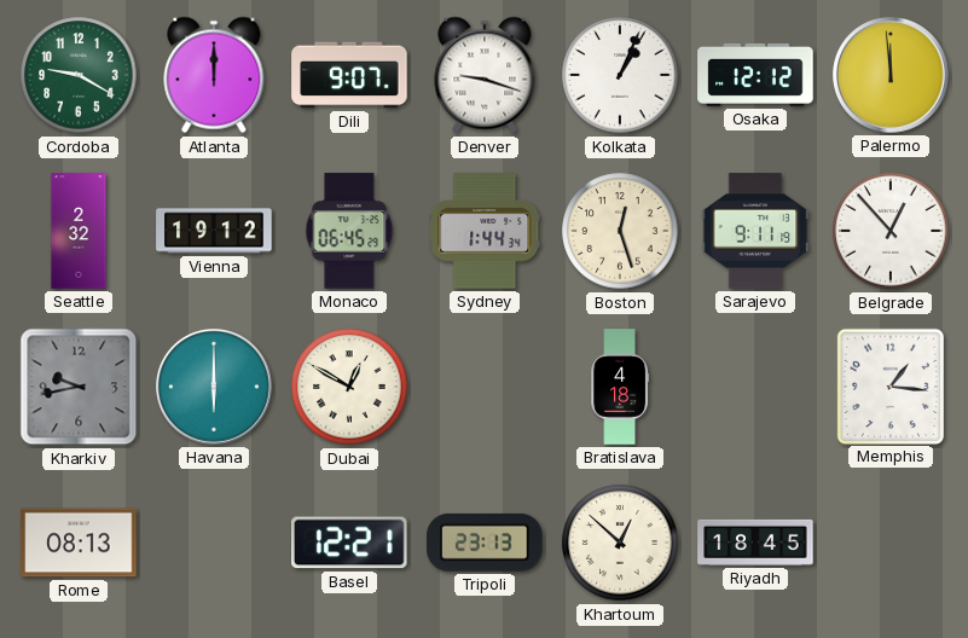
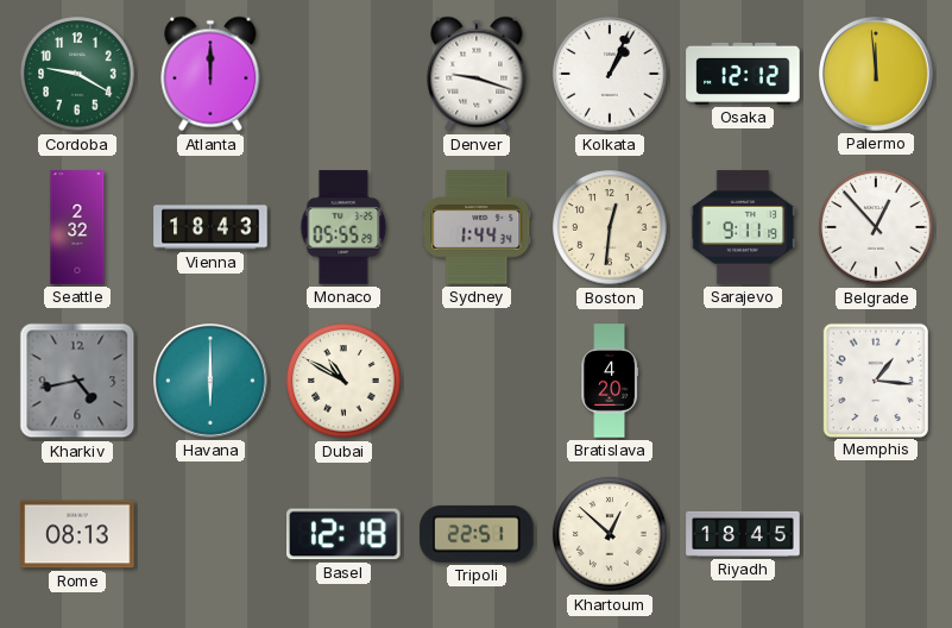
Dili: 9:07 -> none
Vienna: 19:12 -> 18:43
Monaco: 06:45 -> 05:55
Boston: 12:27 -> 12:31
Kharkiv: 9:43 -> 4:43
Dubai: 12:50 -> 10:50
Bratislava: 4:18 -> 4:20
Basel: 12:21 -> 12:18
Tripoli: 23:13 -> 22:51
